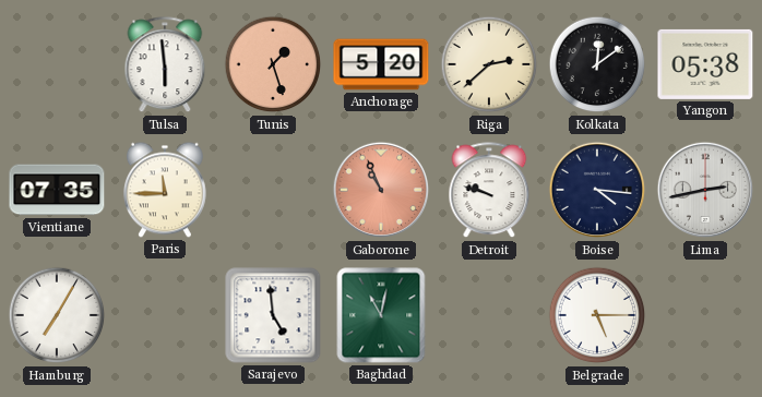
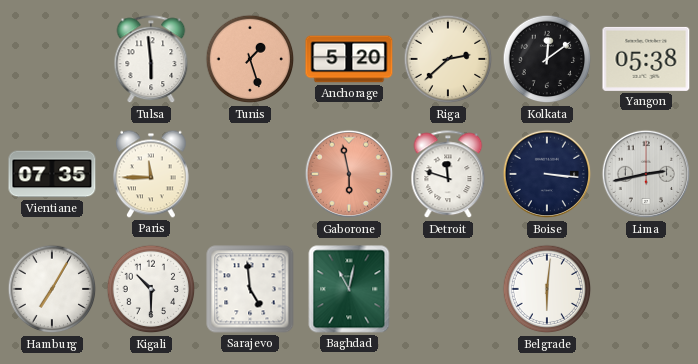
Gaborone: 10:56 -> 5:58
Detroit: 9:48 -> 11:48
Boise: 4:16 -> 3:16
Kigali: none -> 10:30
Belgrade: 5:15 -> 6:01
